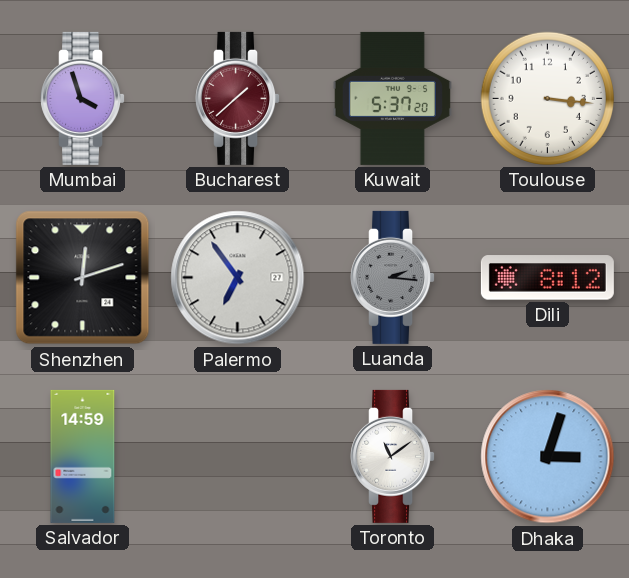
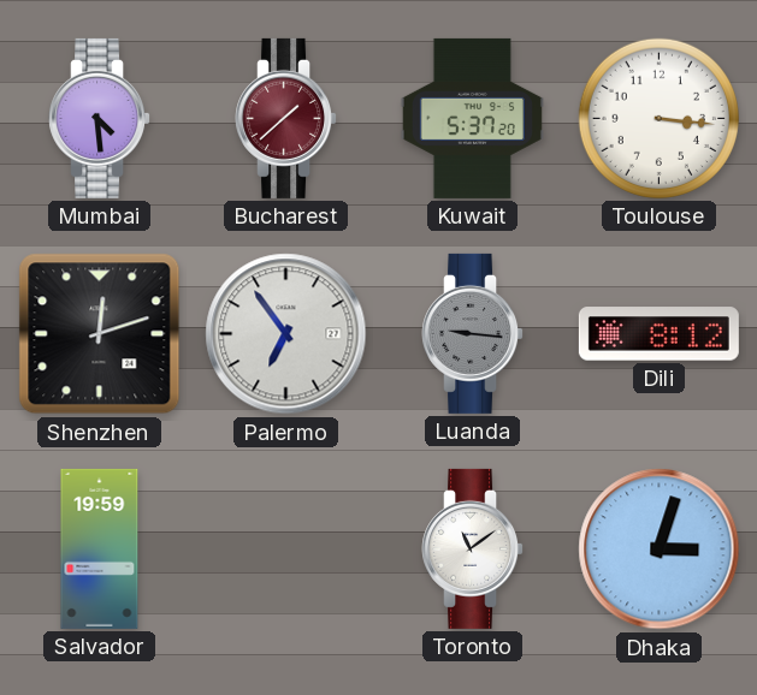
Mumbai: 3:57 -> 4:29
Luanda: 2:16 -> 9:16
Salvador: 14:59 -> 19:59
